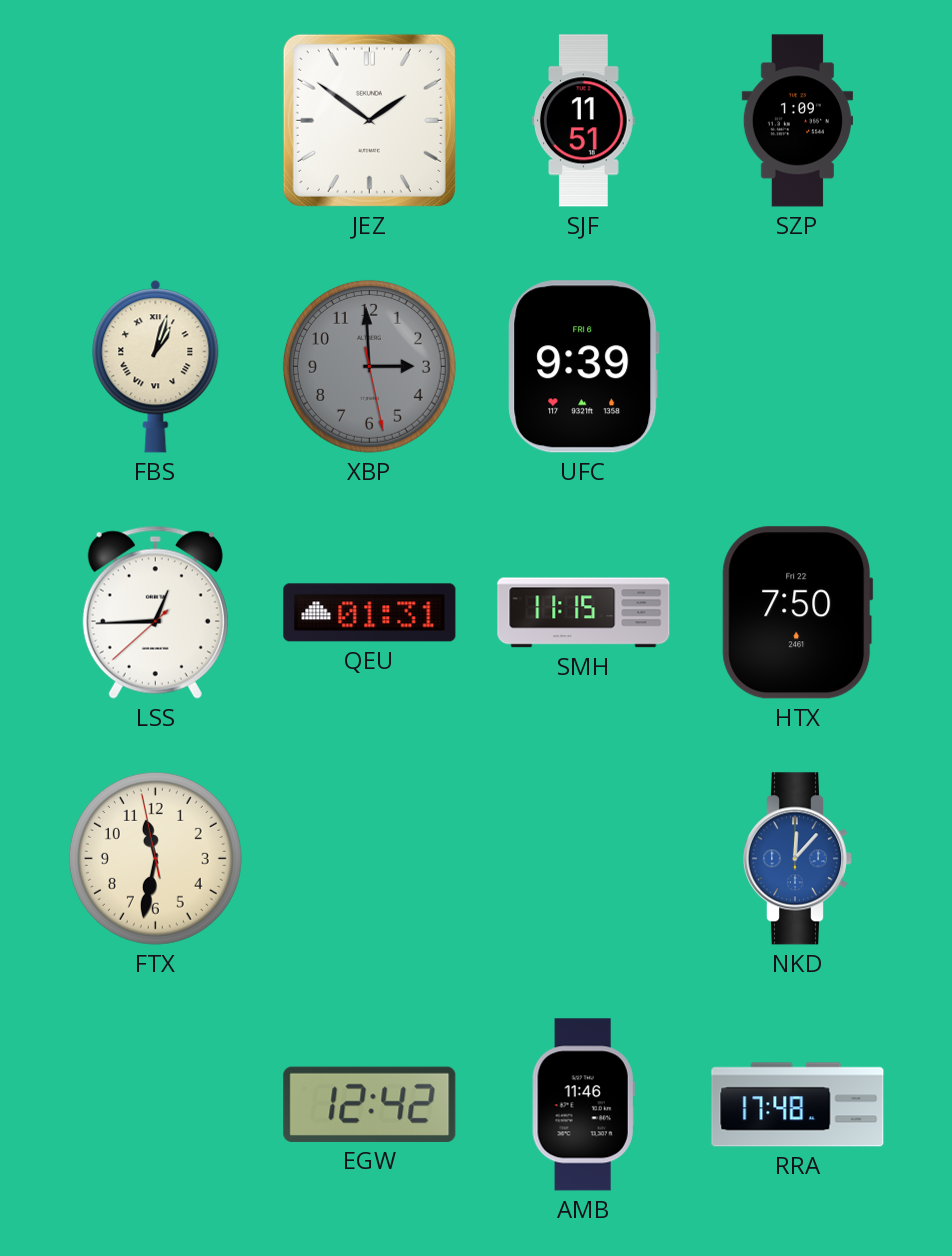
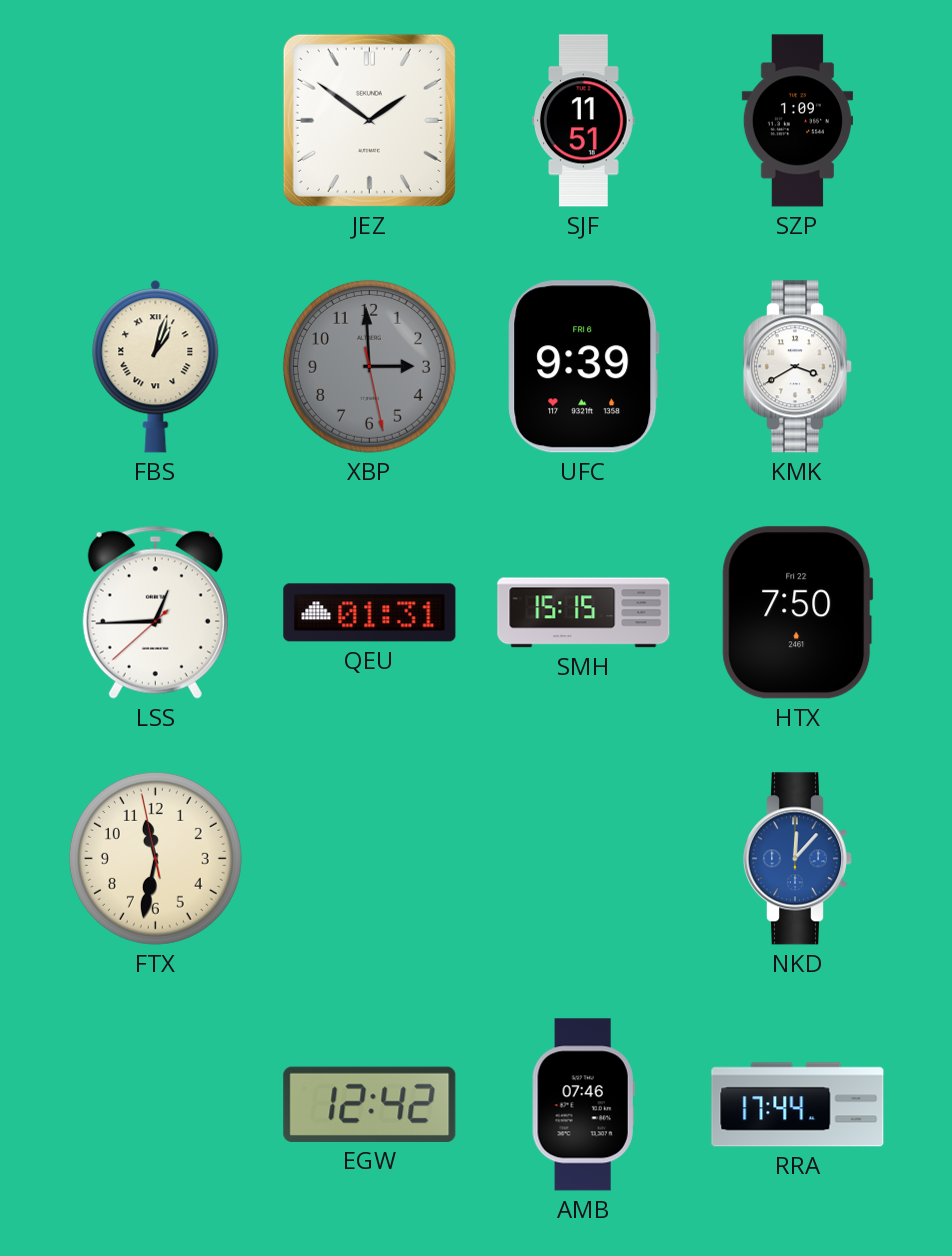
KMK: none -> 3:40
SMH: 11:15 -> 15:15
AMB: 11:46 -> 07:46
RRA: 17:48 -> 17:44
